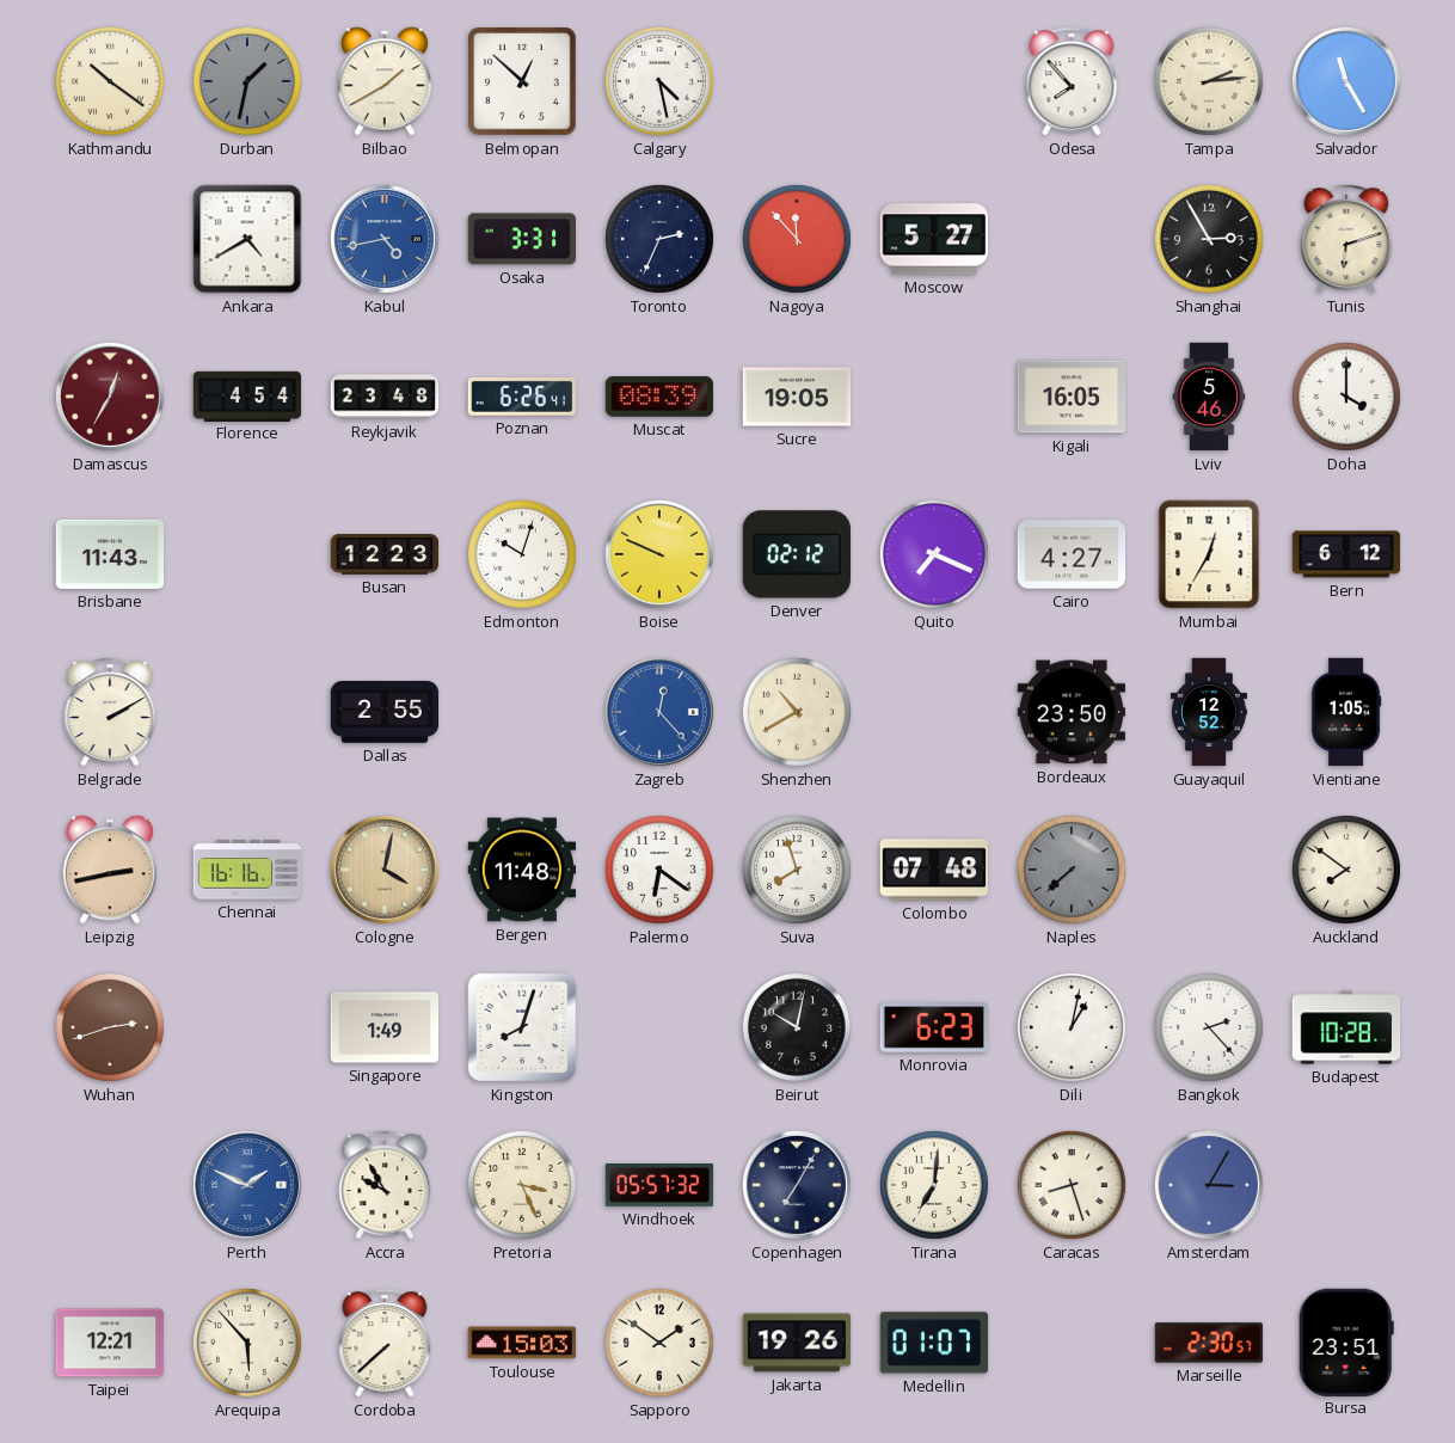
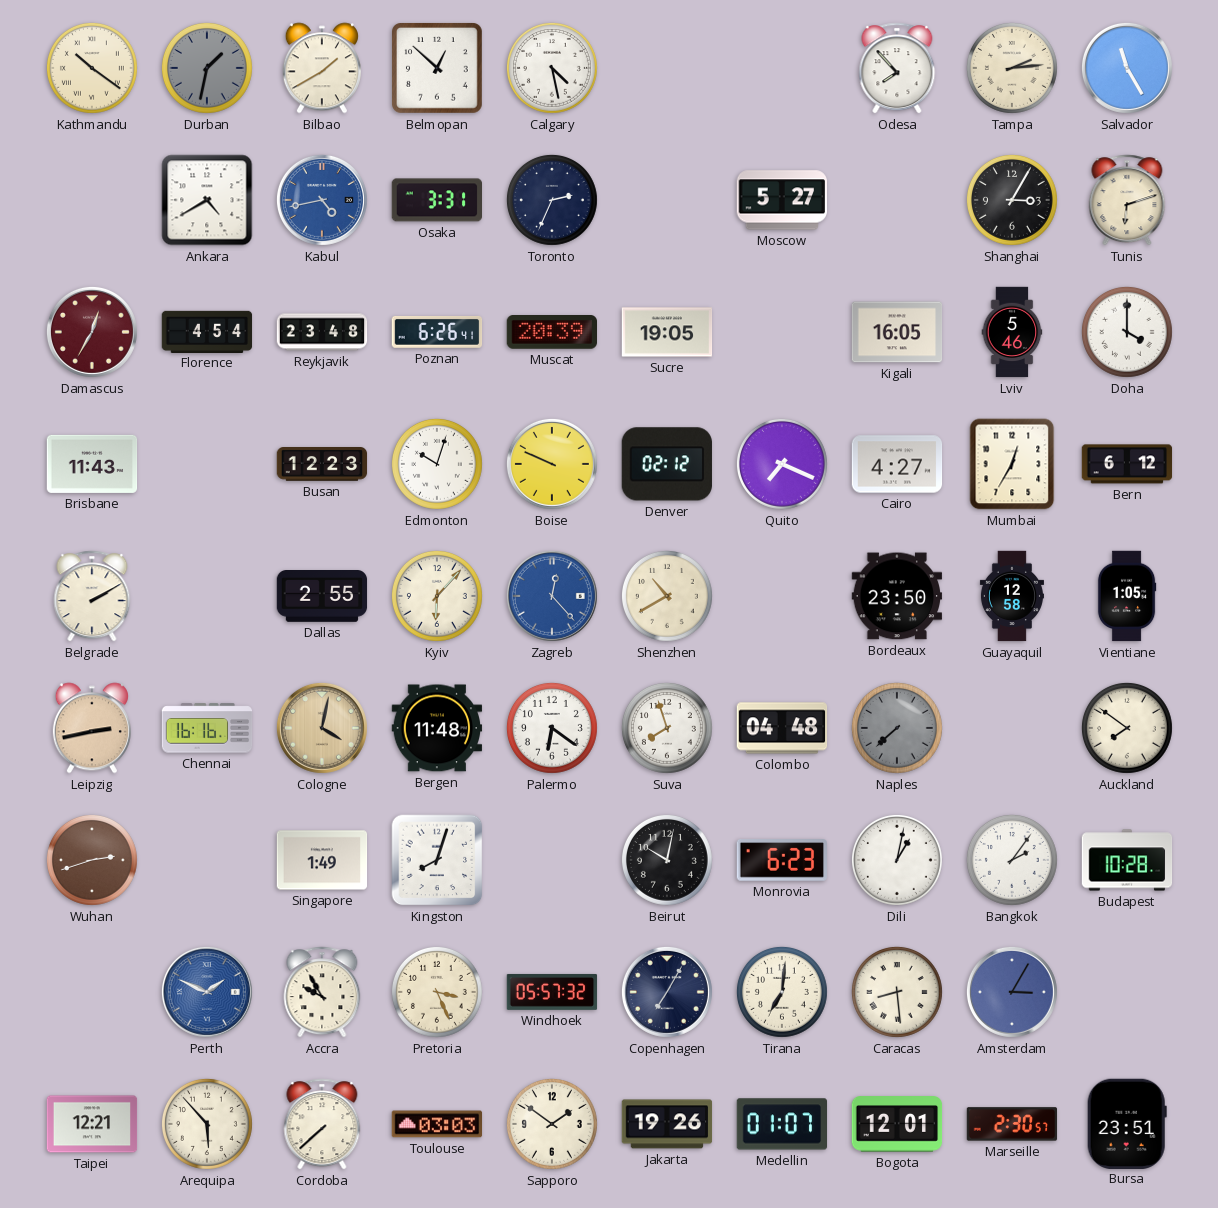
Nagoya: 11:53 -> none
Shanghai: 2:55 -> 3:05
Muscat: 08:39 -> 20:39
Kyiv: none -> 6:07
Guayaquil: 12:52 -> 12:58
Colombo: 07:48 -> 04:48
Bangkok: 2:23 -> 2:06
Caracas: 8:27 -> 8:29
Toulouse: 15:03 -> 03:03
Bogota: none -> 12:01
